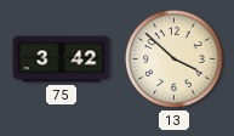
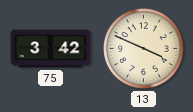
13: 3:52 -> 3:49
